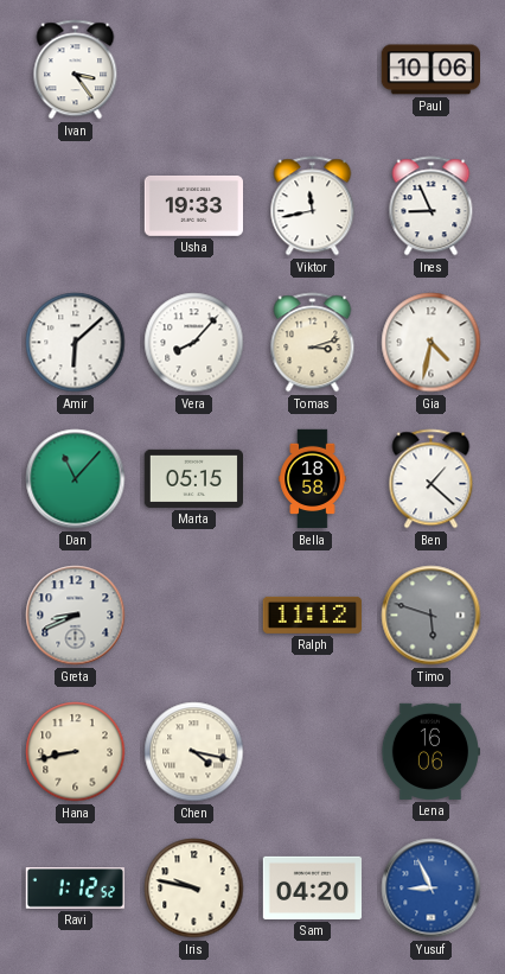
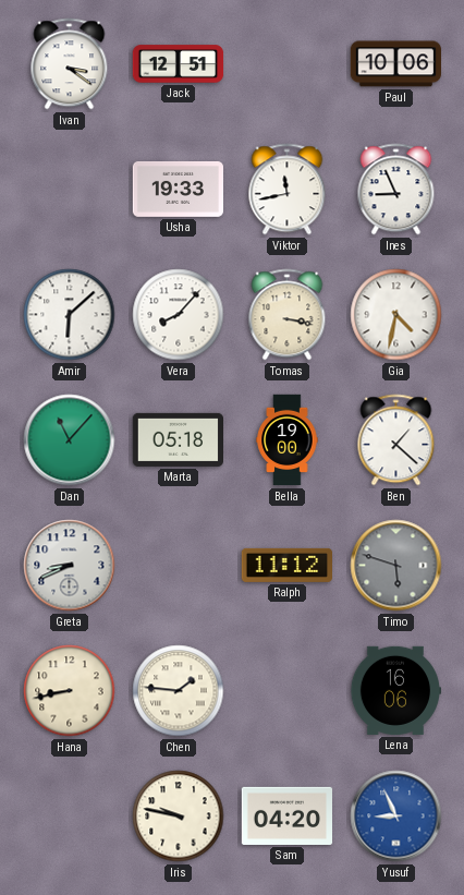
Ivan: 3:24 -> 3:21
Jack: none -> 12:51
Tomas: 3:12 -> 3:17
Marta: 05:15 -> 05:18
Bella: 18:58 -> 19:00
Chen: 4:17 -> 1:46
Ravi: 1:12 -> none
